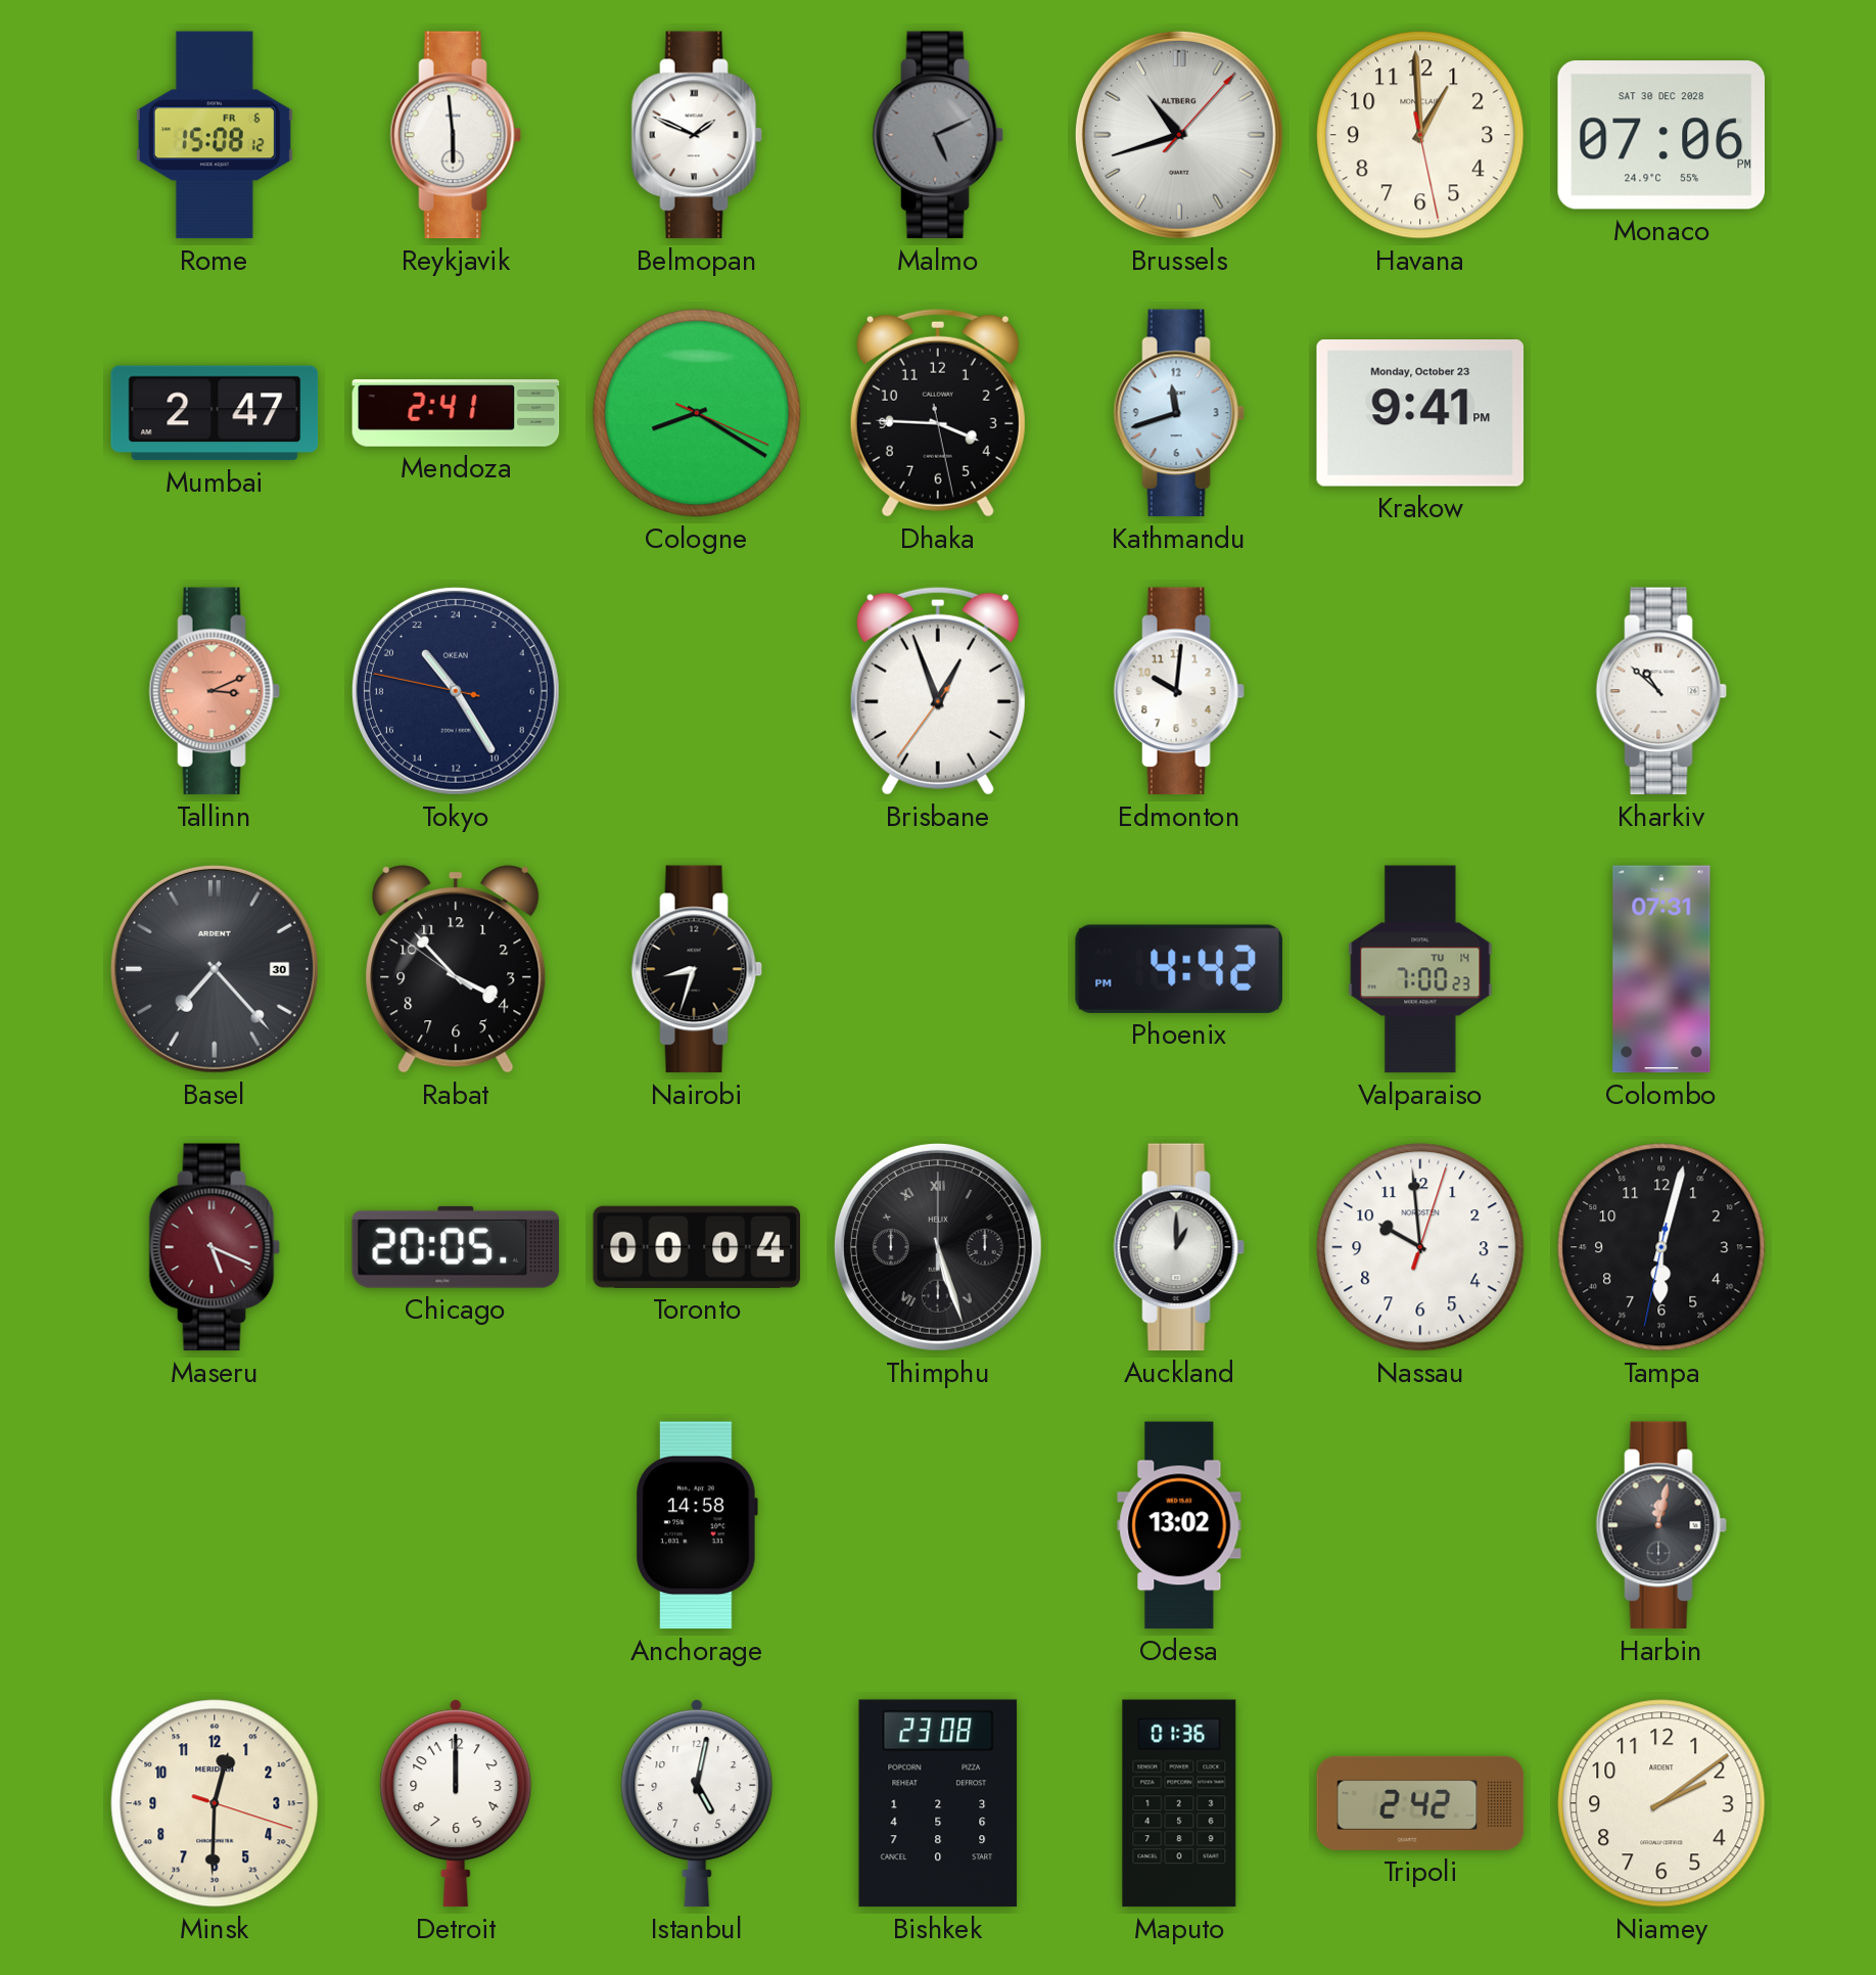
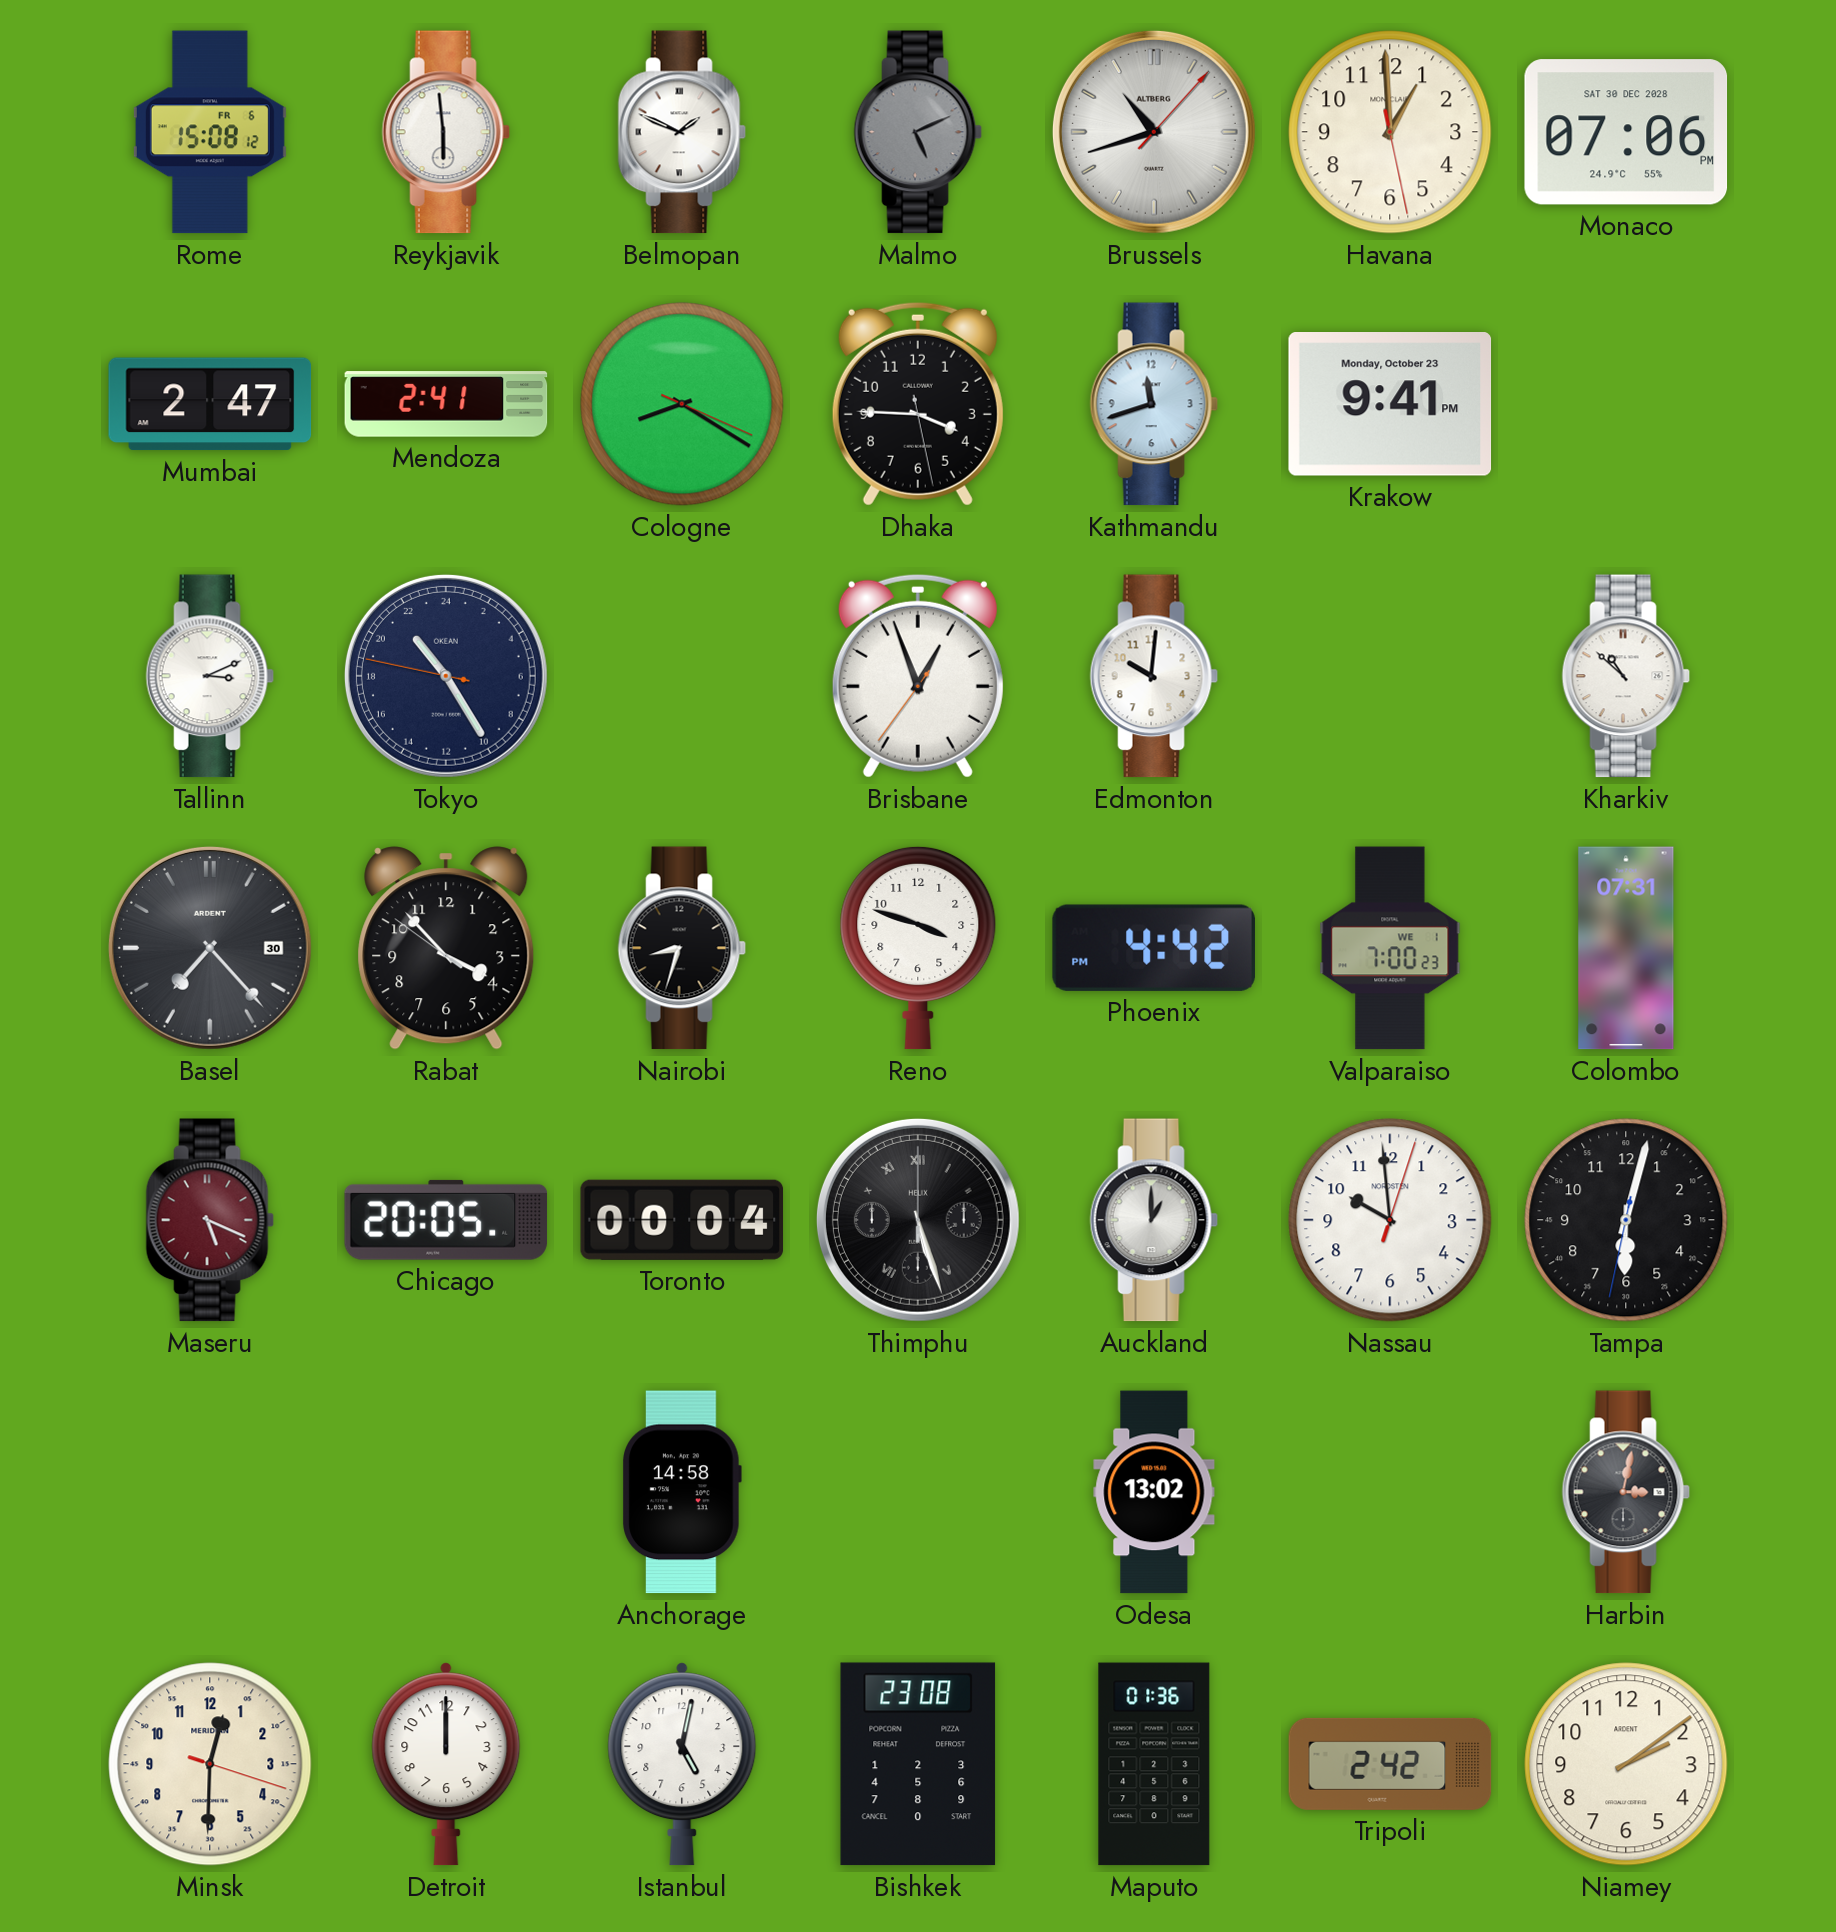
Tallinn dial: salmon -> white
Reno: none -> 3:48
Valparaiso date: TU 14 -> WE 1
Harbin: 12:02 -> 3:02
